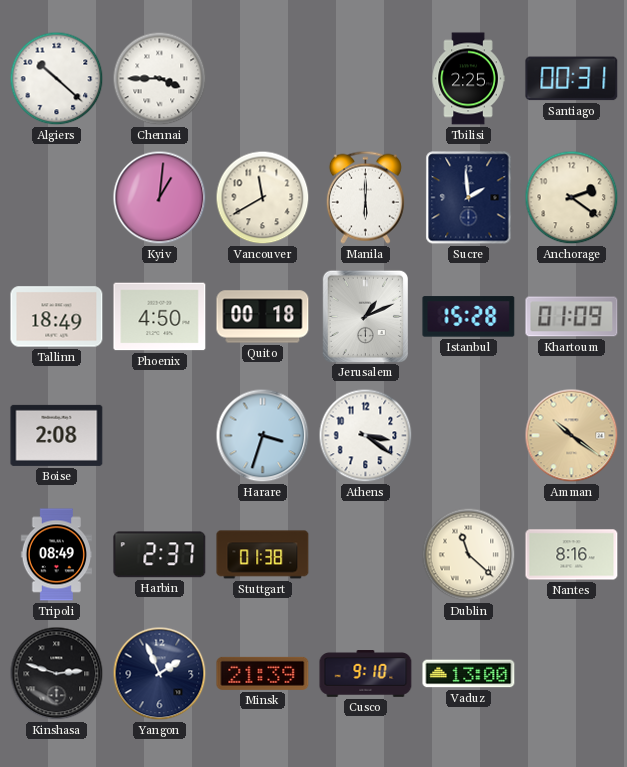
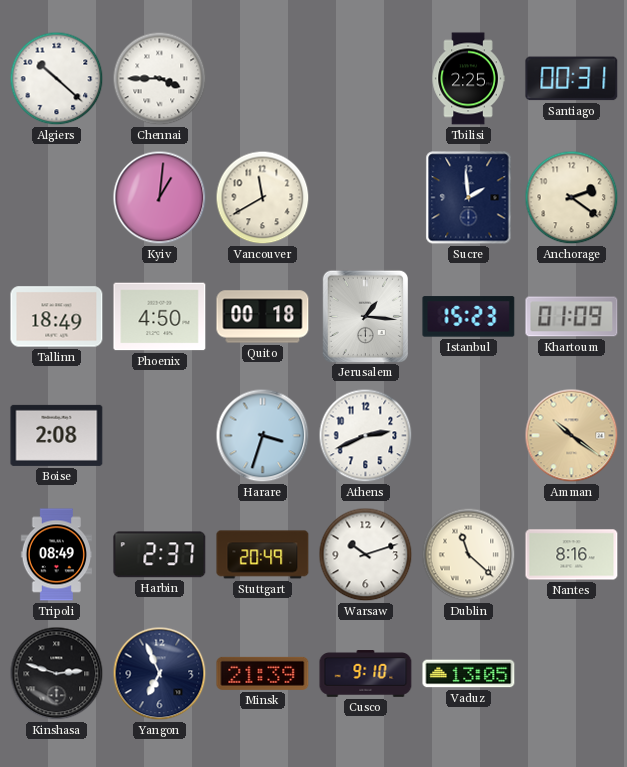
Manila: 6:00 -> none
Jerusalem: 1:11 -> 1:16
Istanbul: 15:28 -> 15:23
Athens: 3:21 -> 2:41
Stuttgart: 01:38 -> 20:49
Warsaw: none -> 10:12
Yangon: 1:56 -> 6:56
Vaduz: 13:00 -> 13:05
